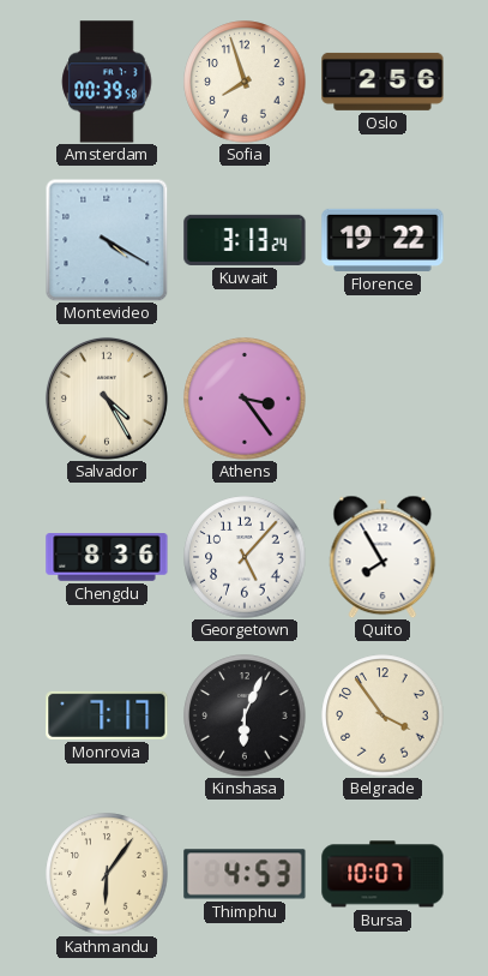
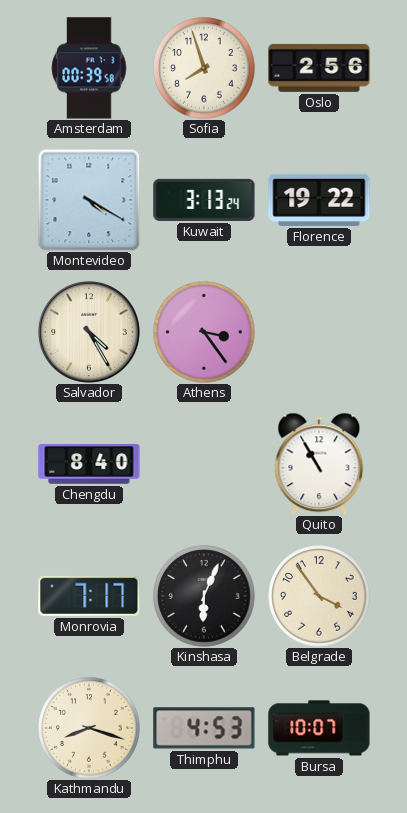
Chengdu: 8:36 -> 8:40
Georgetown: 5:07 -> none
Quito: 7:55 -> 10:55
Kathmandu: 6:06 -> 8:18
